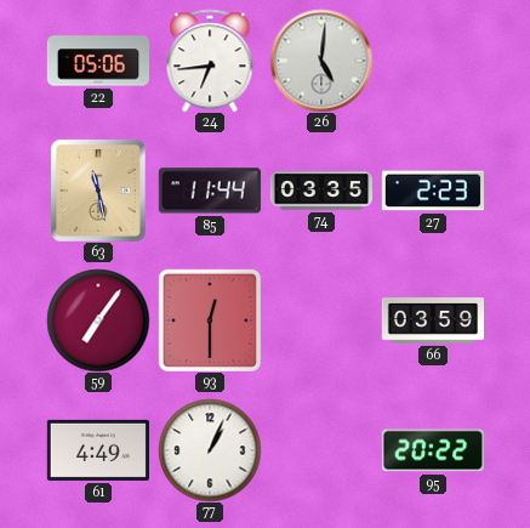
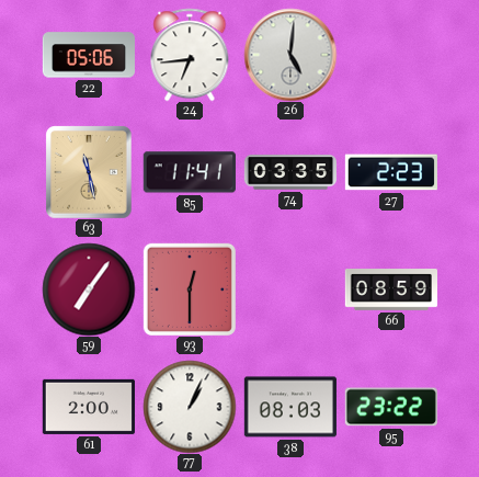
85: 11:44 -> 11:41
66: 03:59 -> 08:59
61: 4:49 -> 2:00
38: none -> 08:03
95: 20:22 -> 23:22
